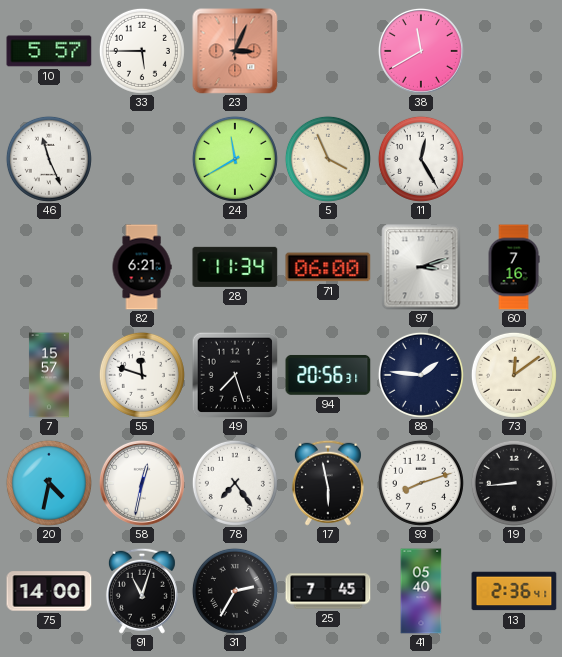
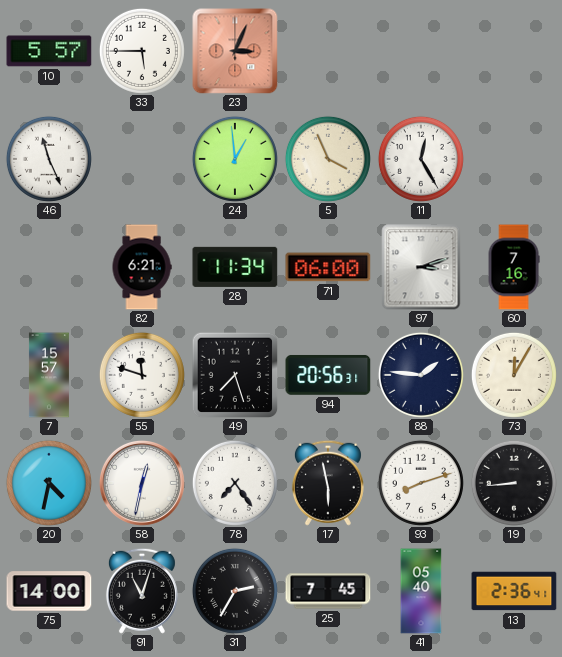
38: 11:40 -> none
24: 11:40 -> 12:59
73: 12:09 -> 12:05
